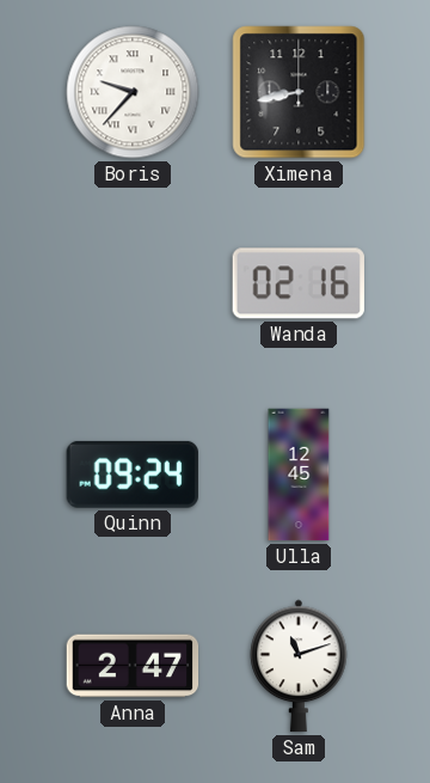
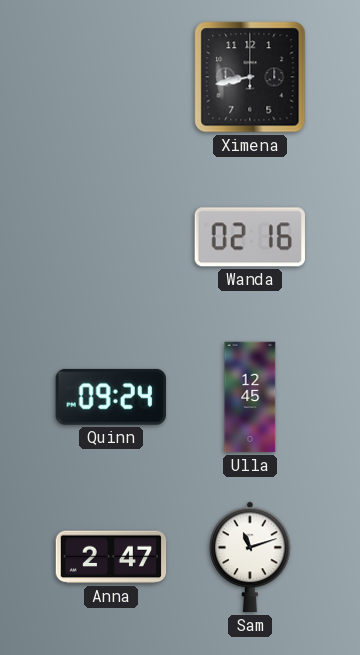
Boris: 9:37 -> none
